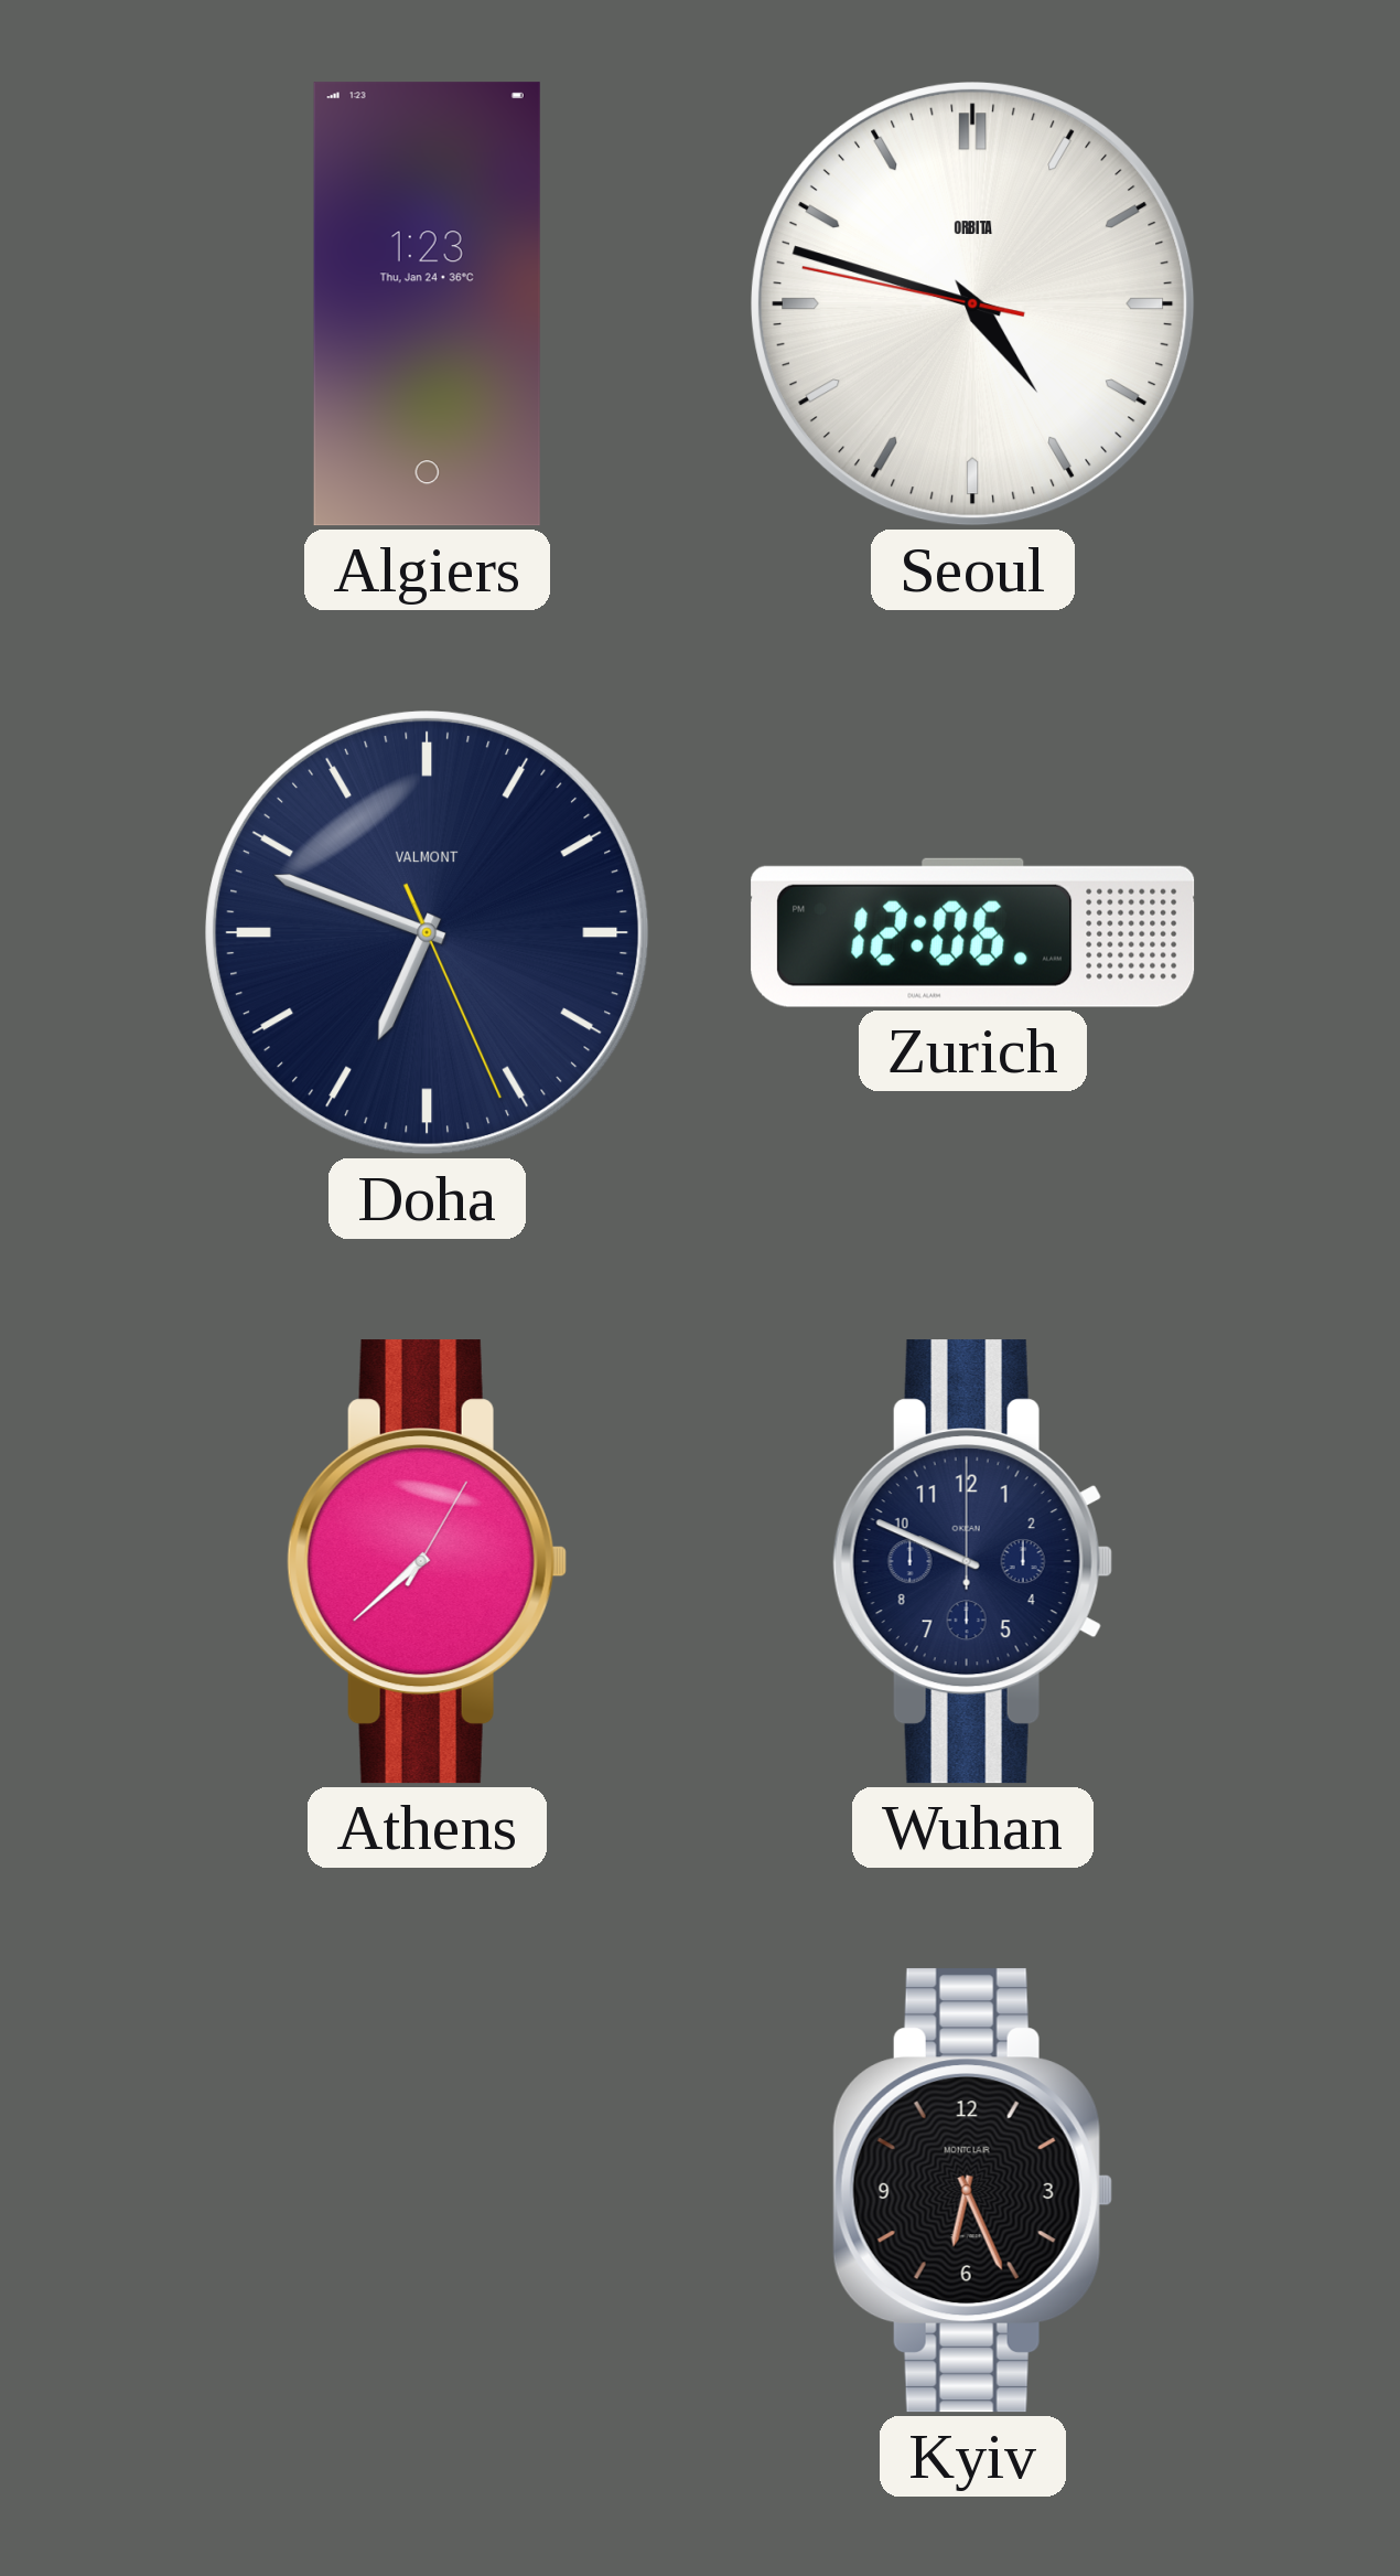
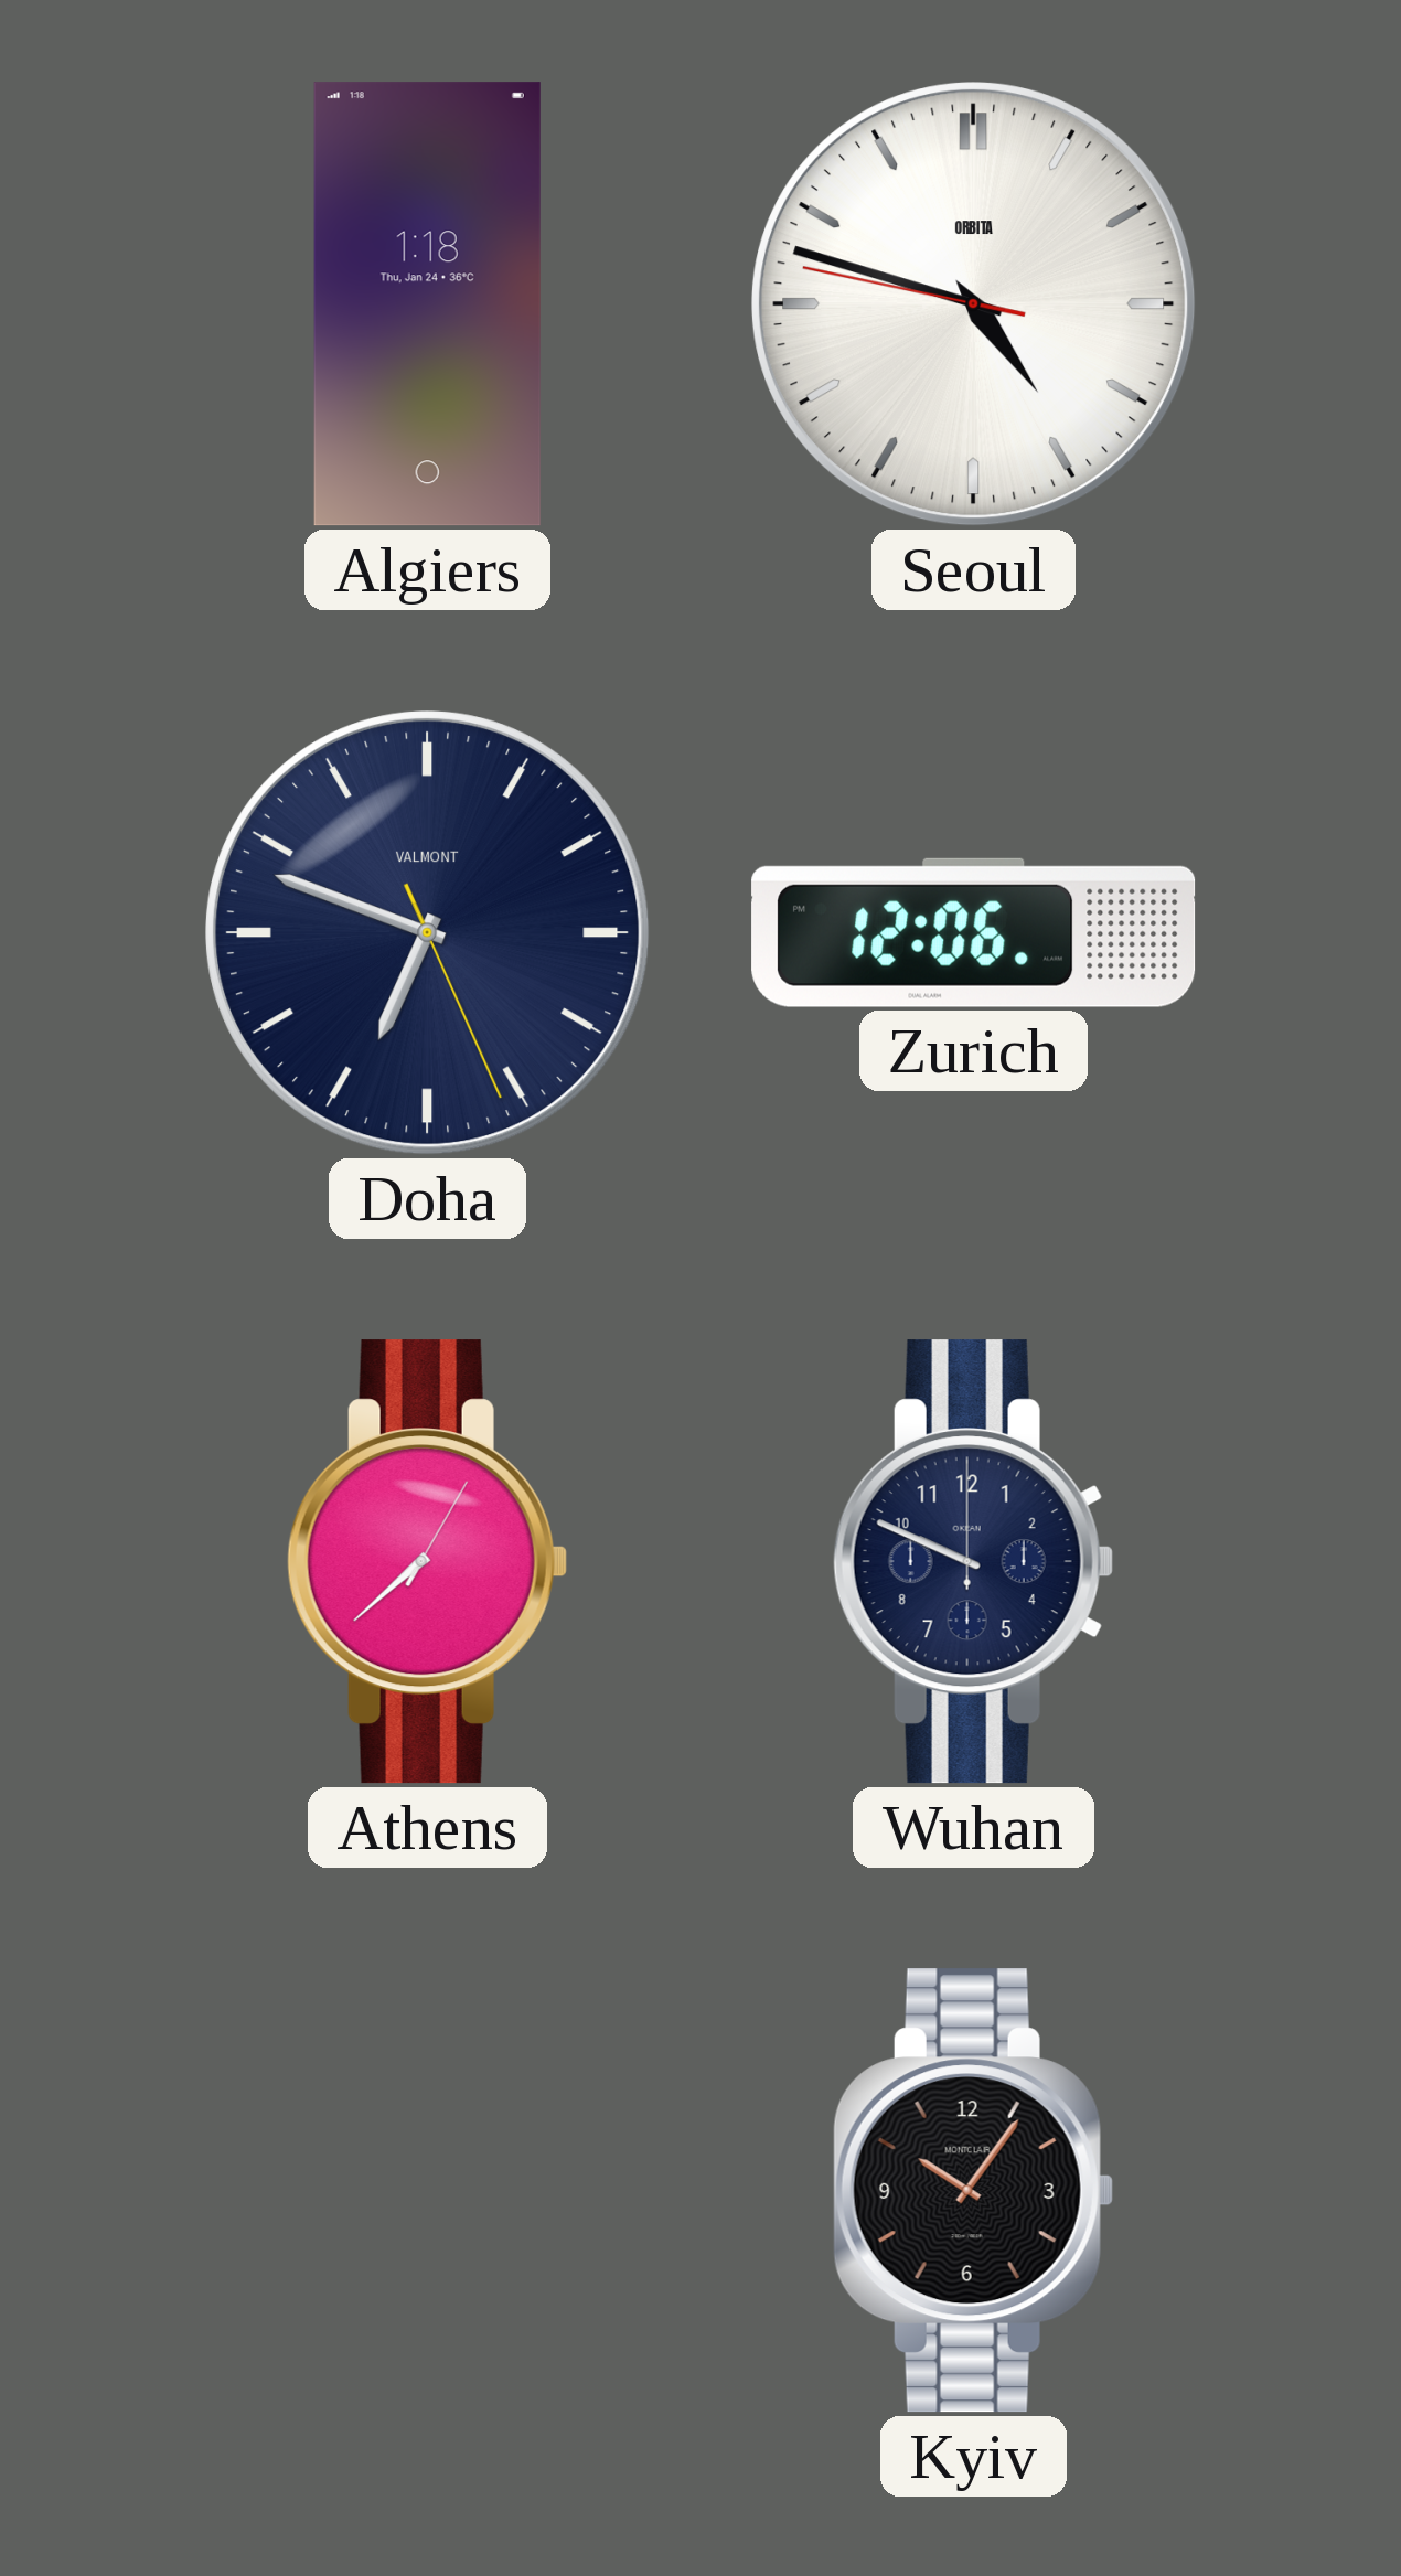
Algiers: 1:23 -> 1:18
Kyiv: 6:26 -> 10:06
